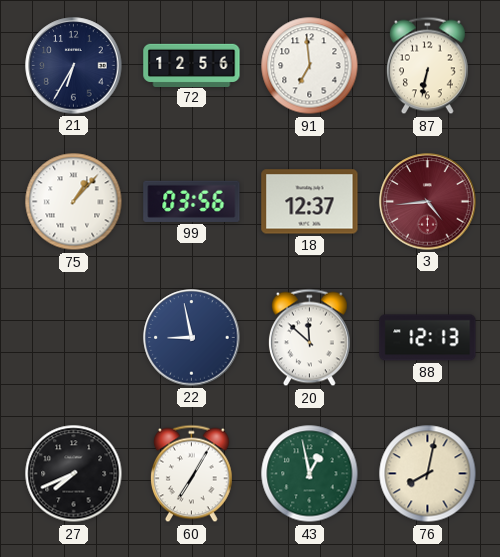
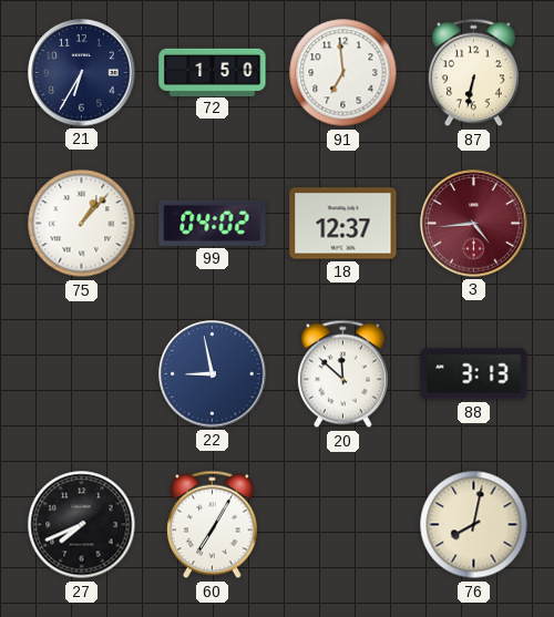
72: 12:56 -> 1:50
99: 03:56 -> 04:02
88: 12:13 -> 3:13
43: 12:58 -> none
